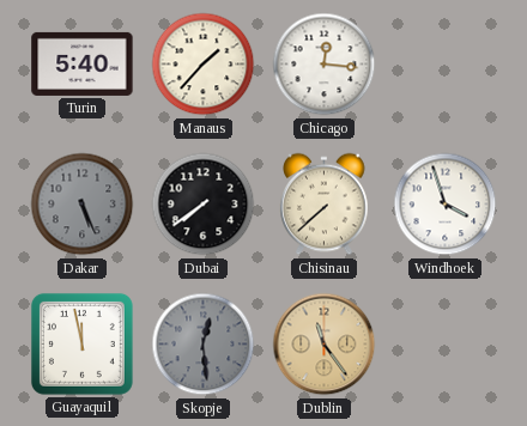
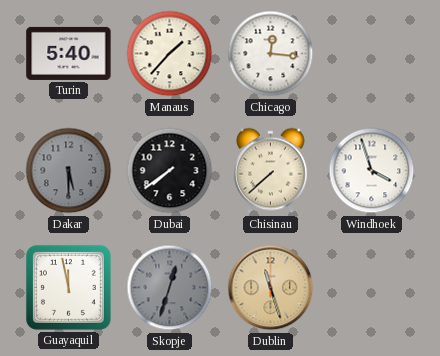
Dakar: 5:26 -> 5:30
Skopje: 12:29 -> 12:33
Dublin: 11:24 -> 11:27
